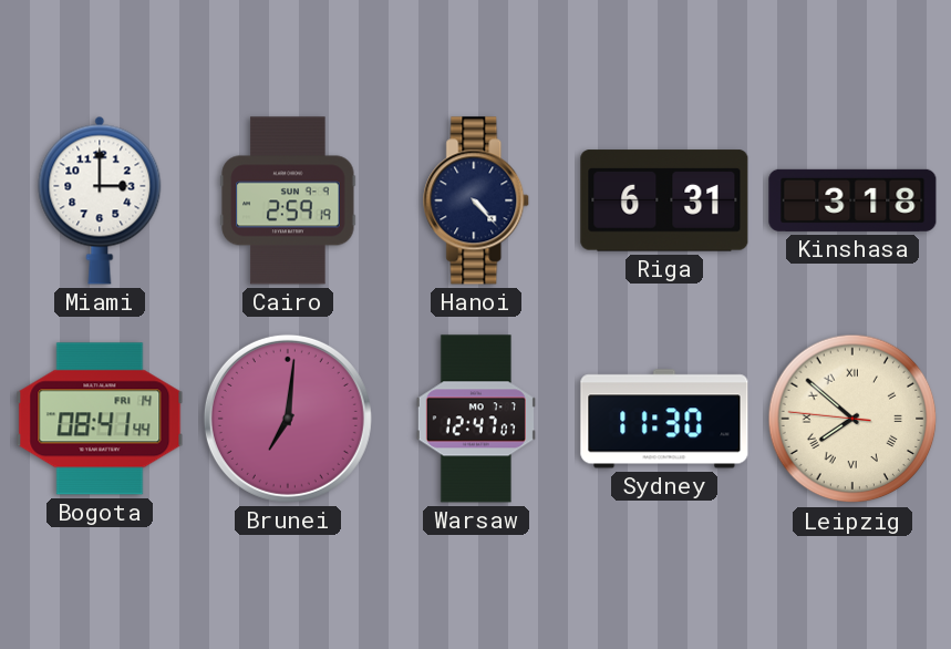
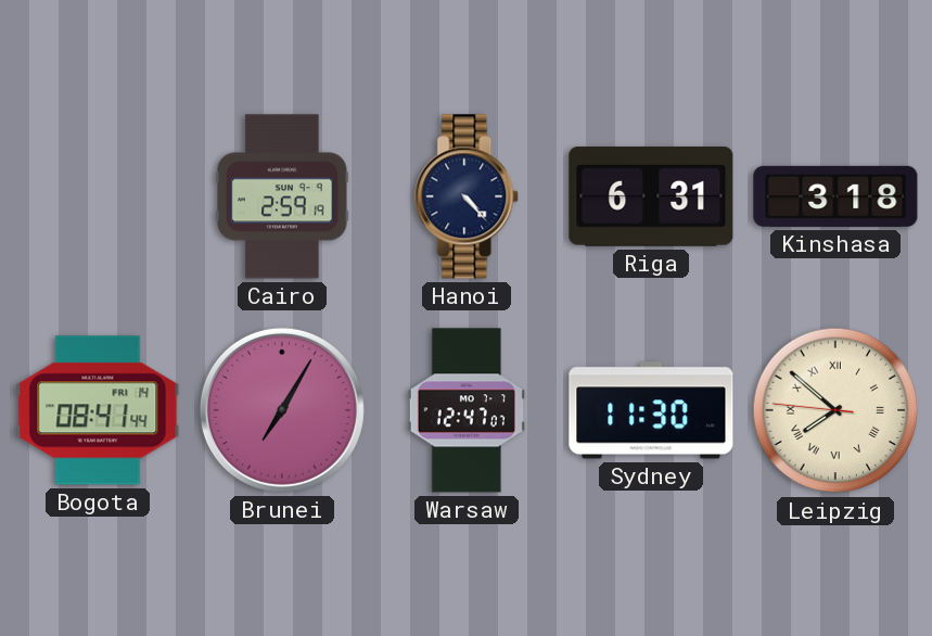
Miami: 3:00 -> none
Brunei: 7:01 -> 7:05
